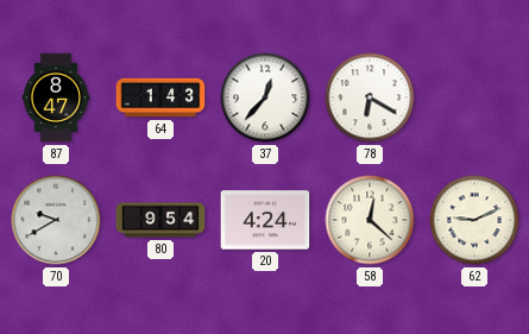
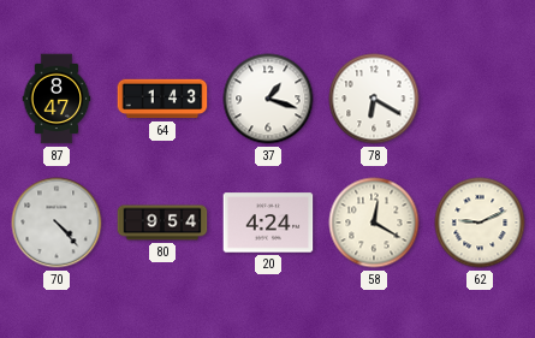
37: 12:37 -> 1:18
70: 9:40 -> 4:23
58: 12:22 -> 12:20
